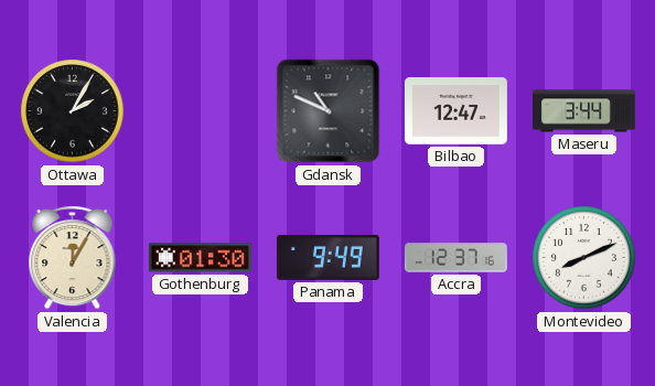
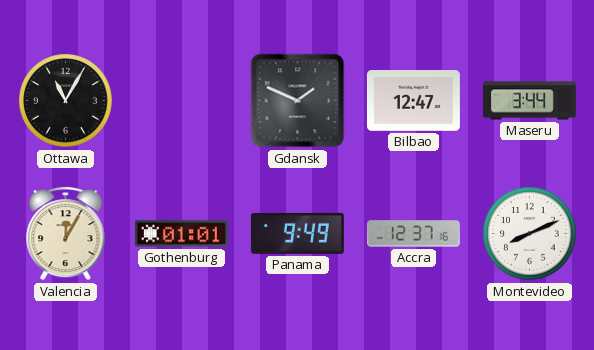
Ottawa: 2:05 -> 11:05
Gdansk: 10:49 -> 1:49
Gothenburg: 01:30 -> 01:01
